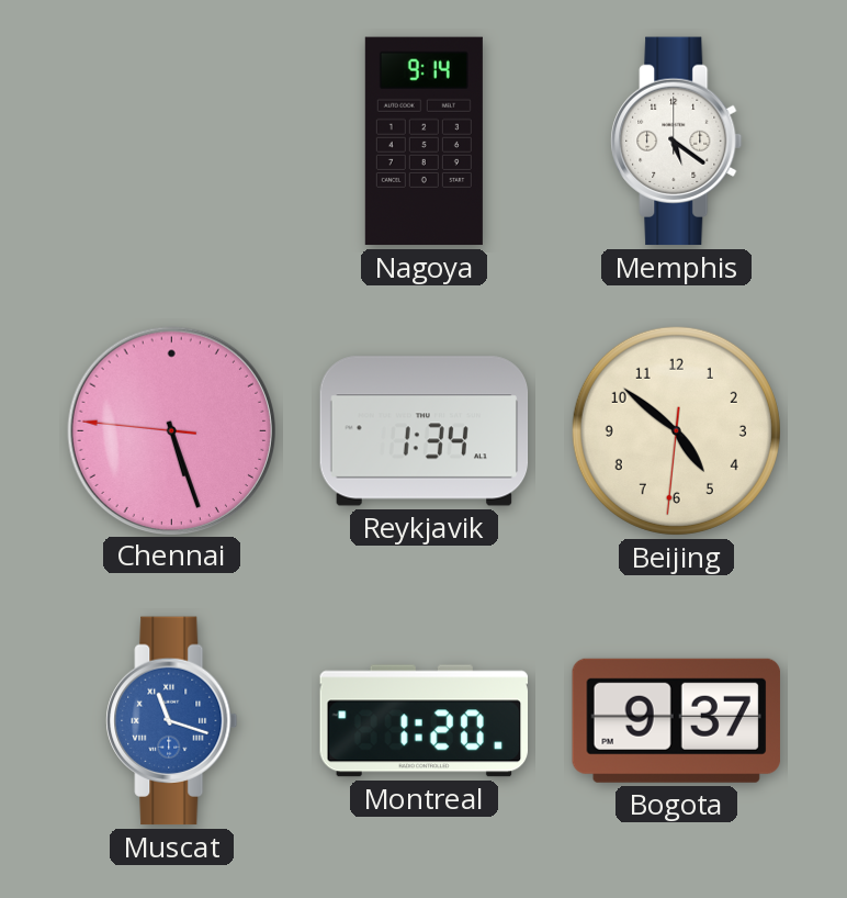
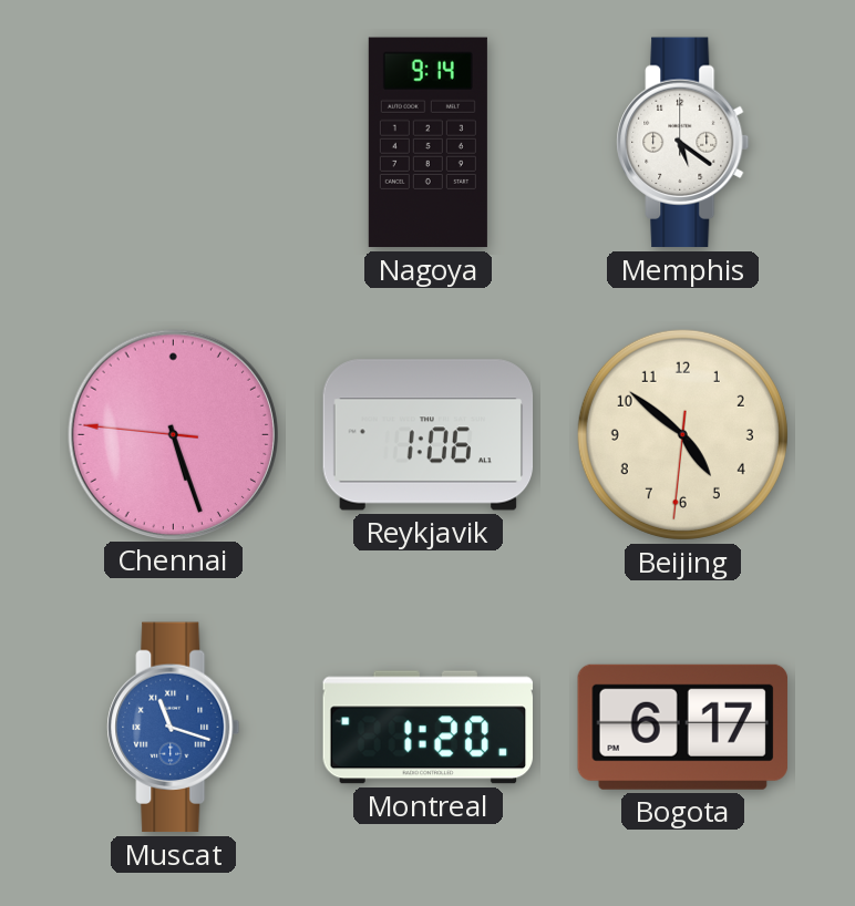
Reykjavik: 1:34 -> 1:06
Bogota: 9:37 -> 6:17
